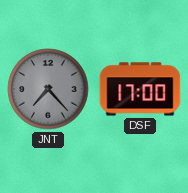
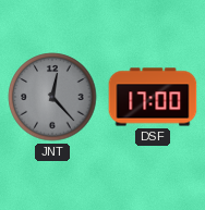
JNT: 7:23 -> 12:23
